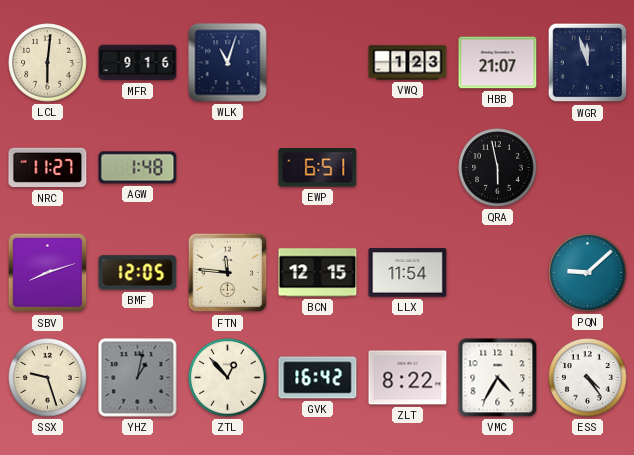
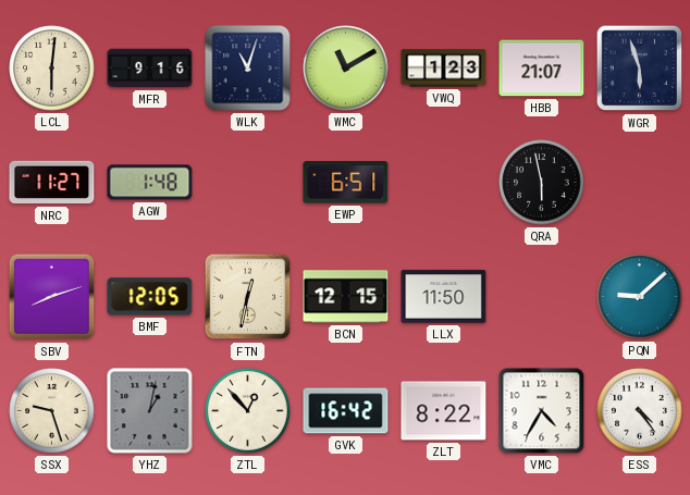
WMC: none -> 11:10
WGR: 11:57 -> 5:57
FTN: 11:46 -> 12:32
LLX: 11:54 -> 11:50
